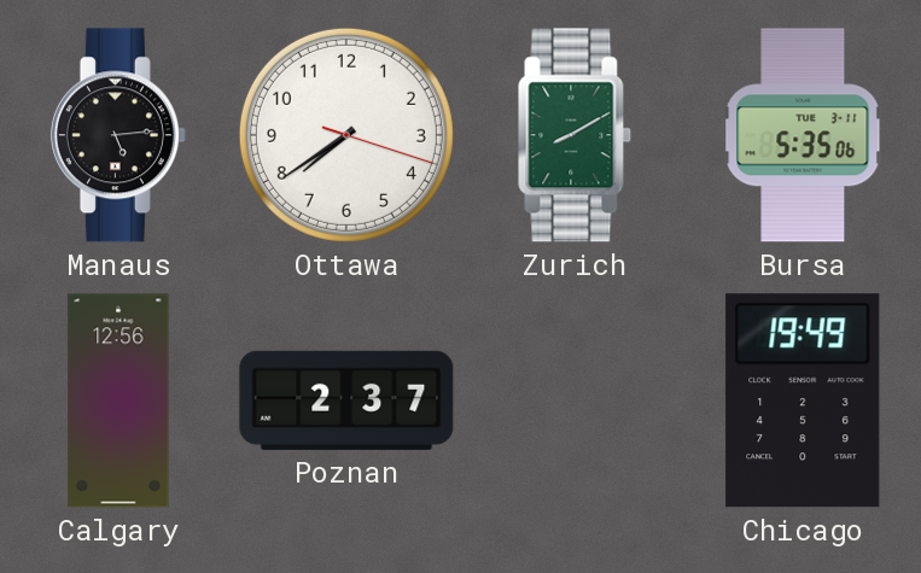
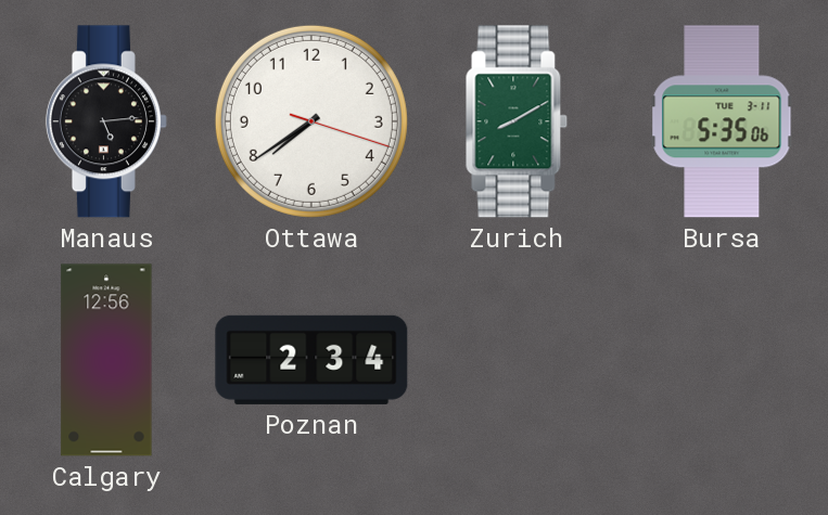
Poznan: 2:37 -> 2:34
Chicago: 19:49 -> none
